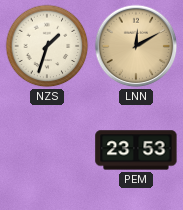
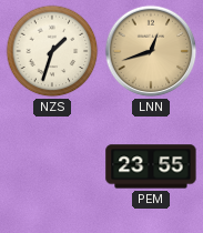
LNN: 12:10 -> 12:42
PEM: 23:53 -> 23:55
